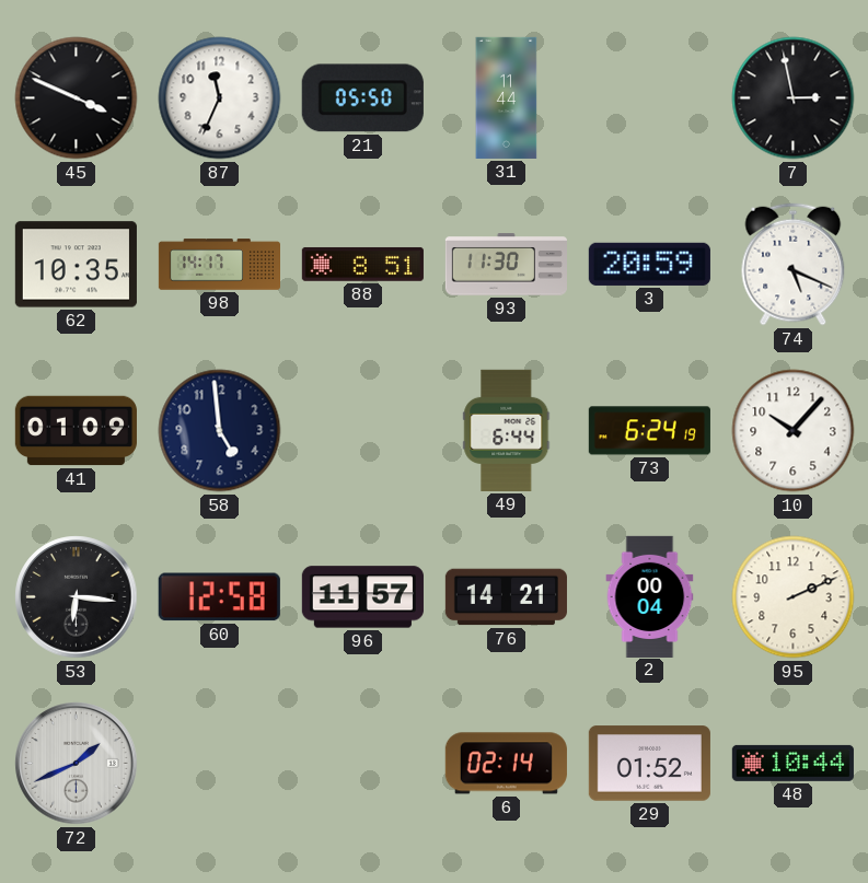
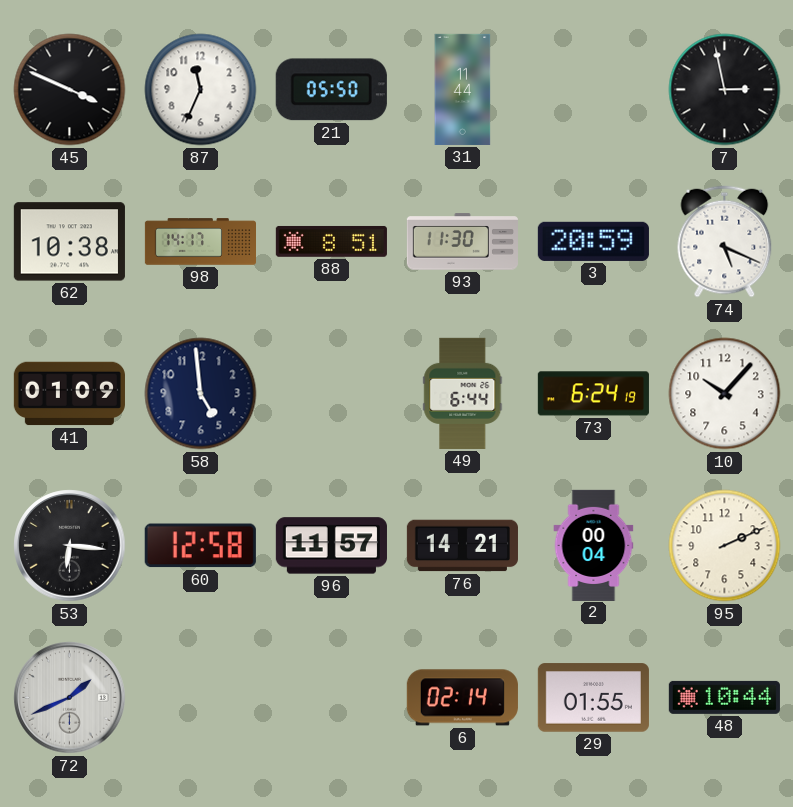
62: 10:35 -> 10:38
29: 01:52 -> 01:55
